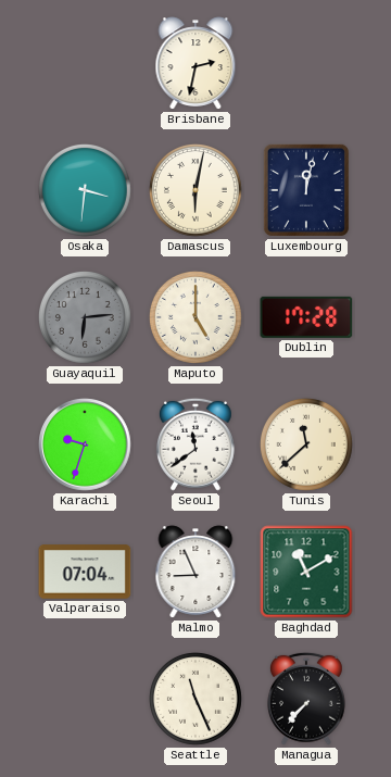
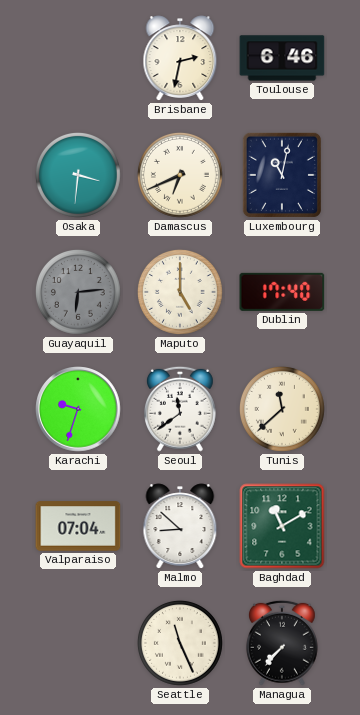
Toulouse: none -> 6:46
Damascus: 6:02 -> 6:41
Luxembourg: 12:02 -> 11:02
Dublin: 17:28 -> 17:40
Malmo: 8:56 -> 8:52
